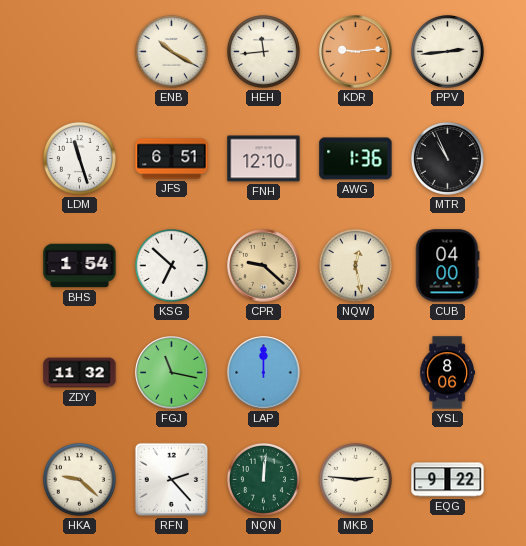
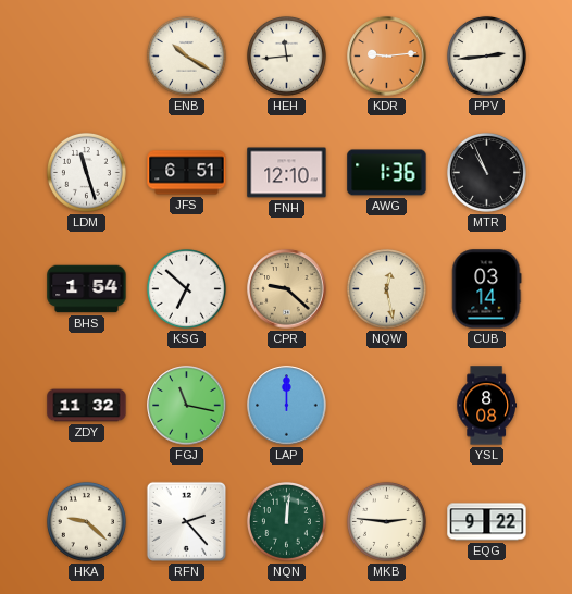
CUB: 04:00 -> 03:14
YSL: 8:06 -> 8:08
